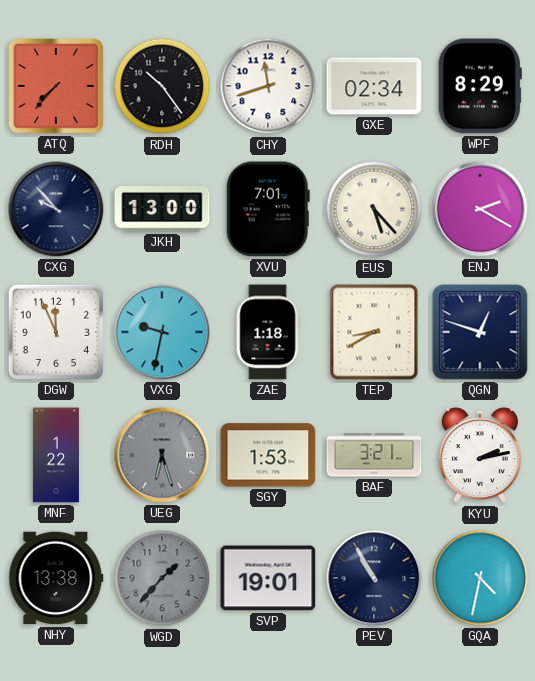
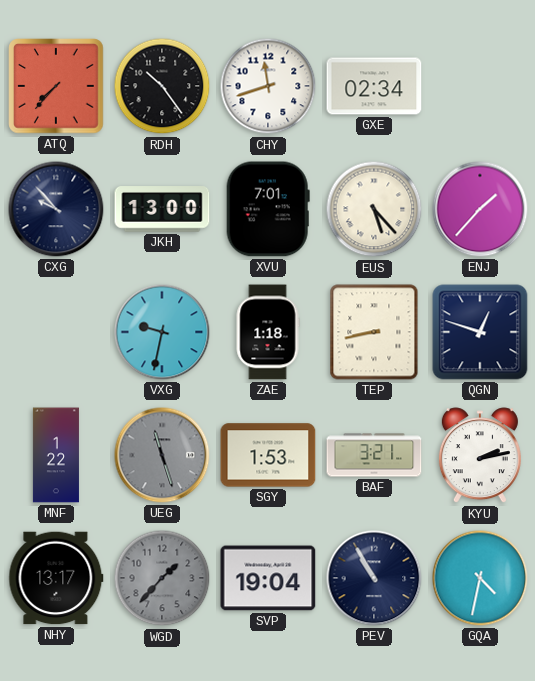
WPF: 8:29 -> none
ENJ: 2:20 -> 1:37
DGW: 11:56 -> none
TEP: 8:40 -> 8:43
UEG: 6:27 -> 11:27
NHY: 13:38 -> 13:17
SVP: 19:01 -> 19:04
